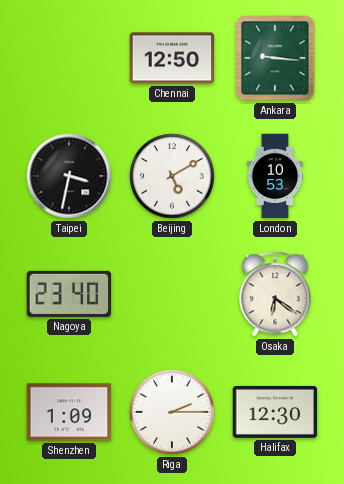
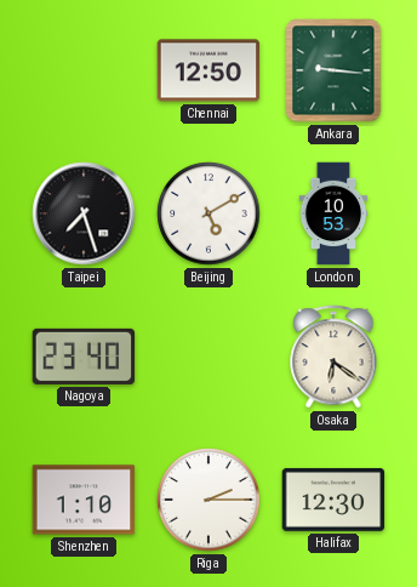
Taipei: 3:32 -> 7:27
Shenzhen: 1:09 -> 1:10
